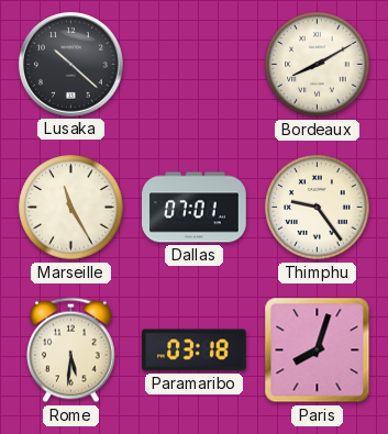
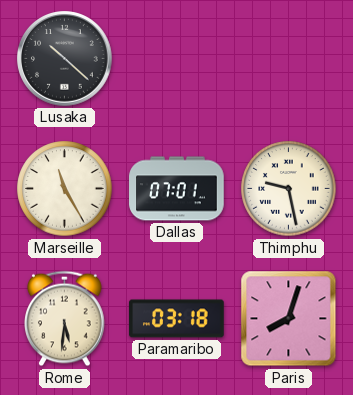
Bordeaux: 8:10 -> none
Thimphu: 9:24 -> 9:28
